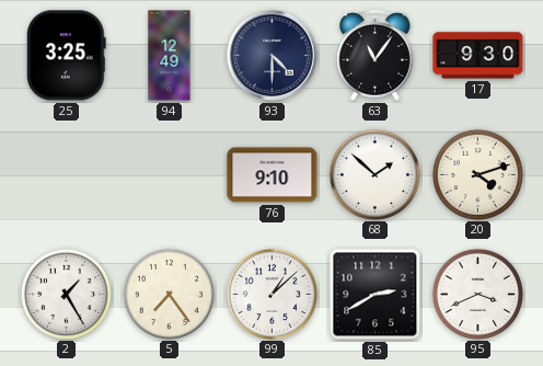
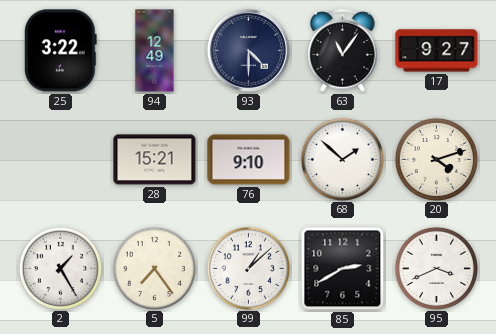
25: 3:25 -> 3:22
17: 9:30 -> 9:27
28: none -> 15:21
